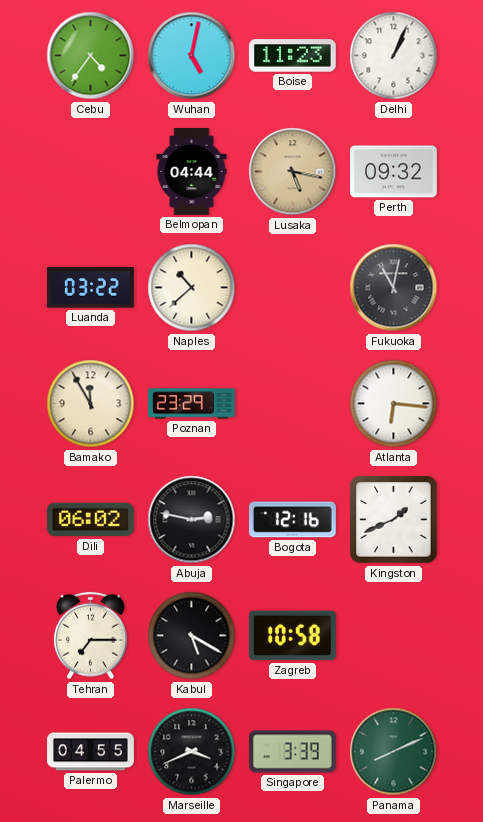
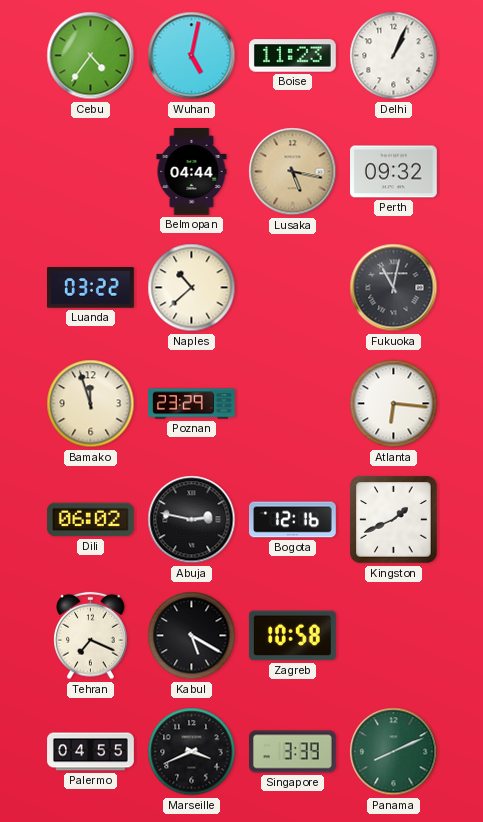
Bamako: 11:55 -> 11:57
Tehran: 7:15 -> 7:19
